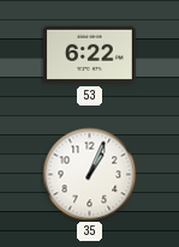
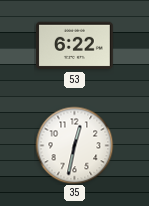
35: 1:04 -> 12:32
